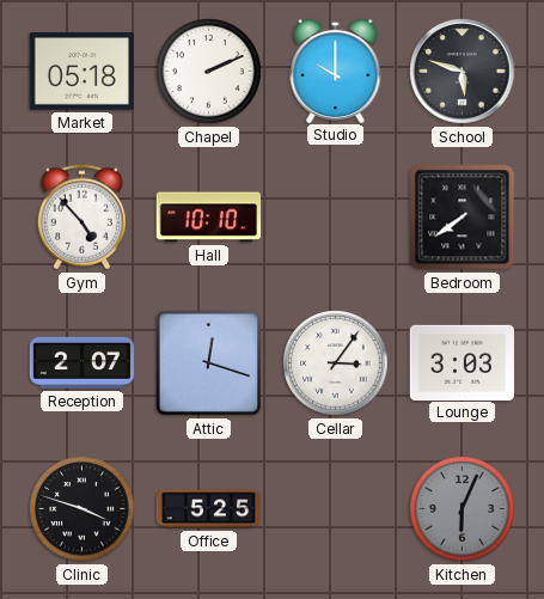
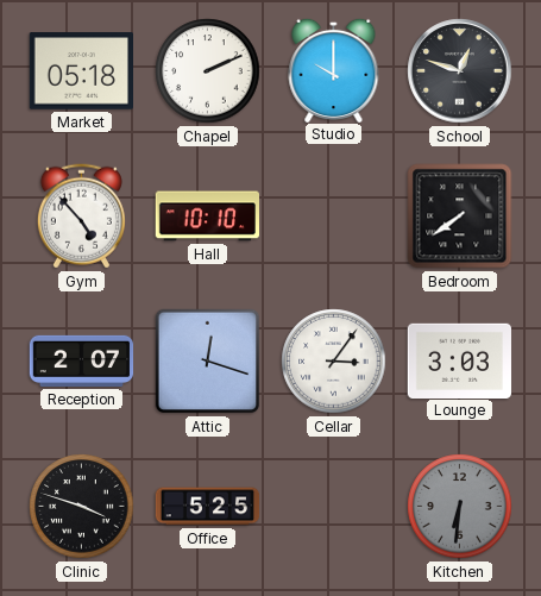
School: 5:48 -> 12:48
Kitchen: 6:04 -> 6:31
